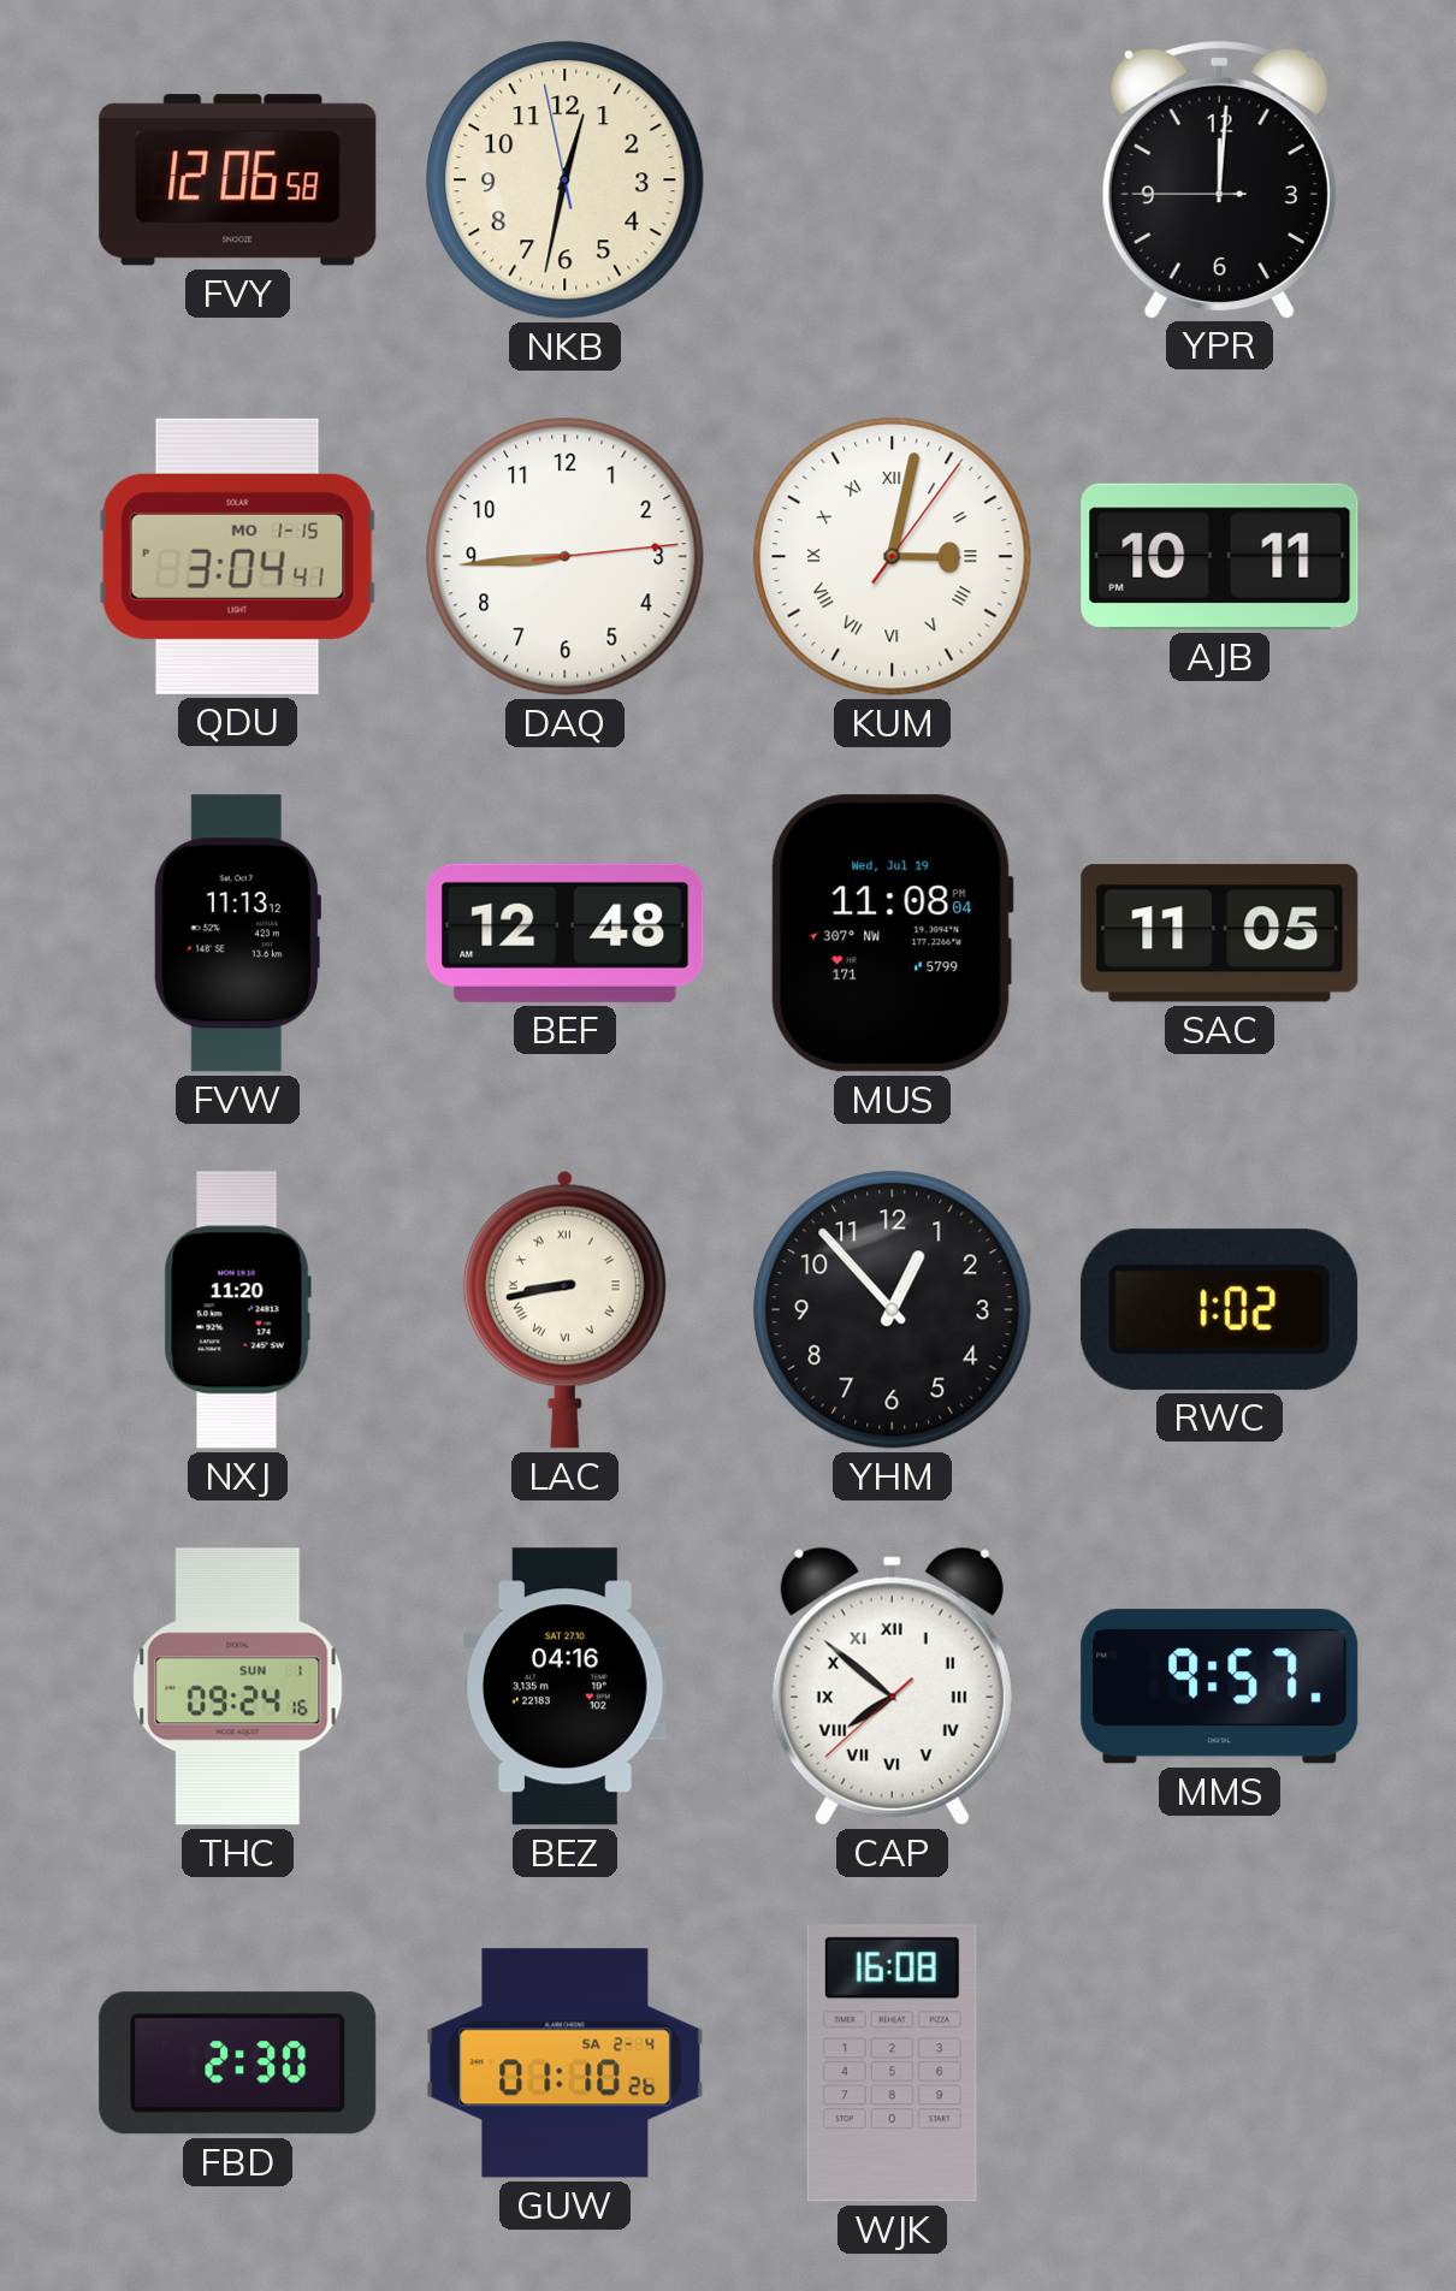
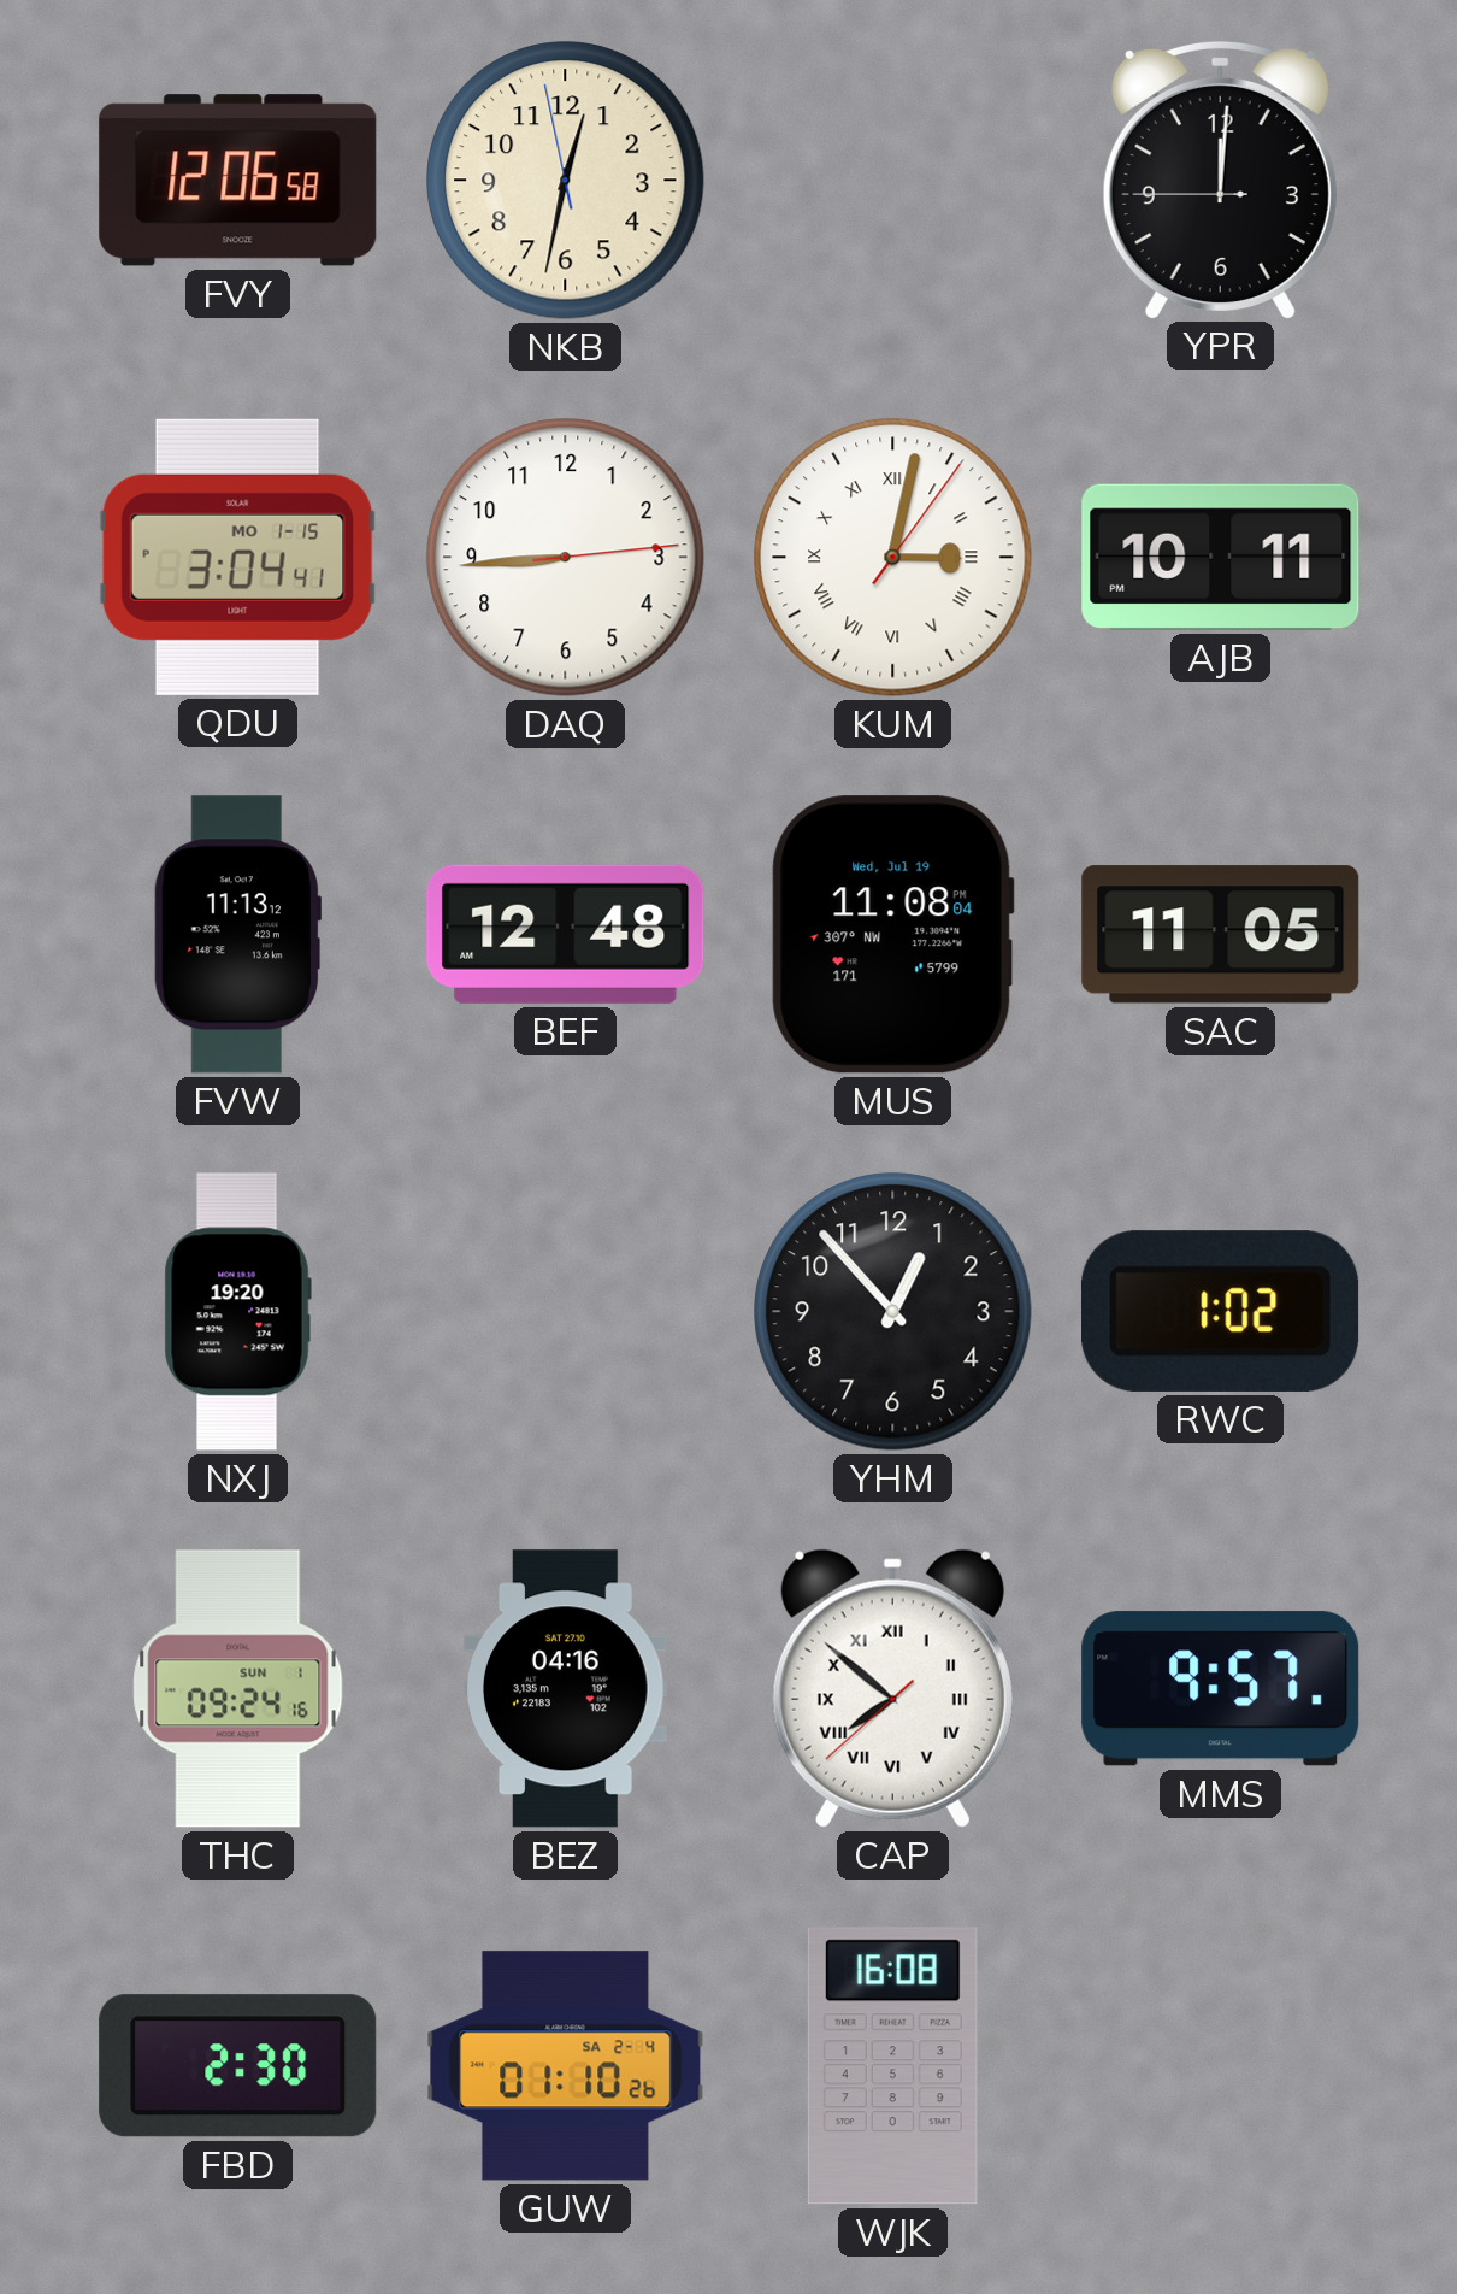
NXJ: 11:20 -> 19:20
LAC: 8:43 -> none
